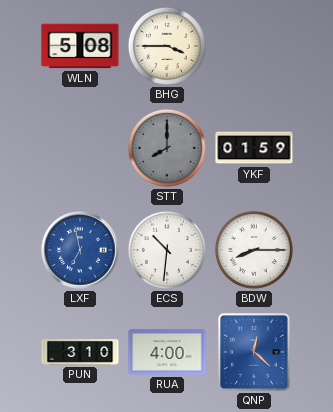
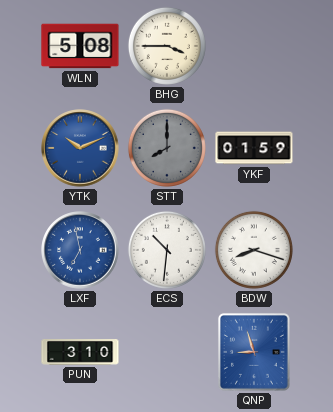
YTK: none -> 10:11
BDW: 8:15 -> 8:18
RUA: 4:00 -> none
QNP: 12:22 -> 8:57
